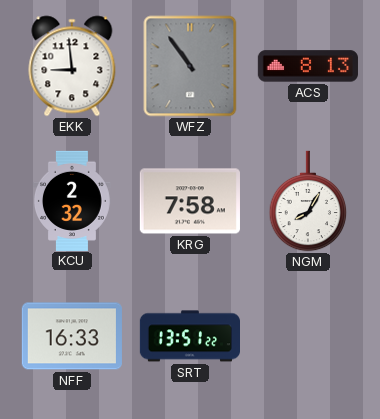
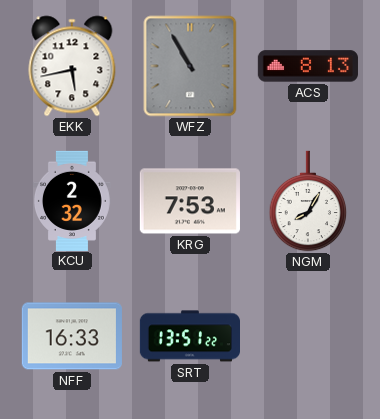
EKK: 8:59 -> 5:43
WFZ: 10:54 -> 10:55
KRG: 7:58 -> 7:53
